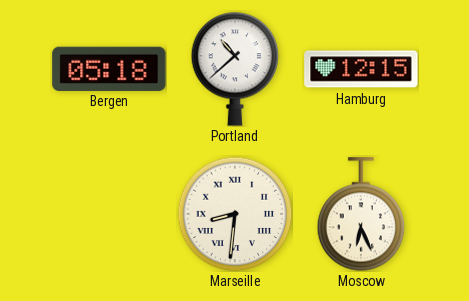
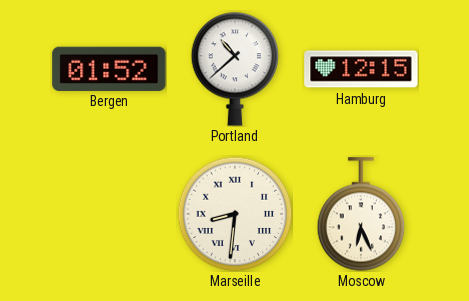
Bergen: 05:18 -> 01:52
